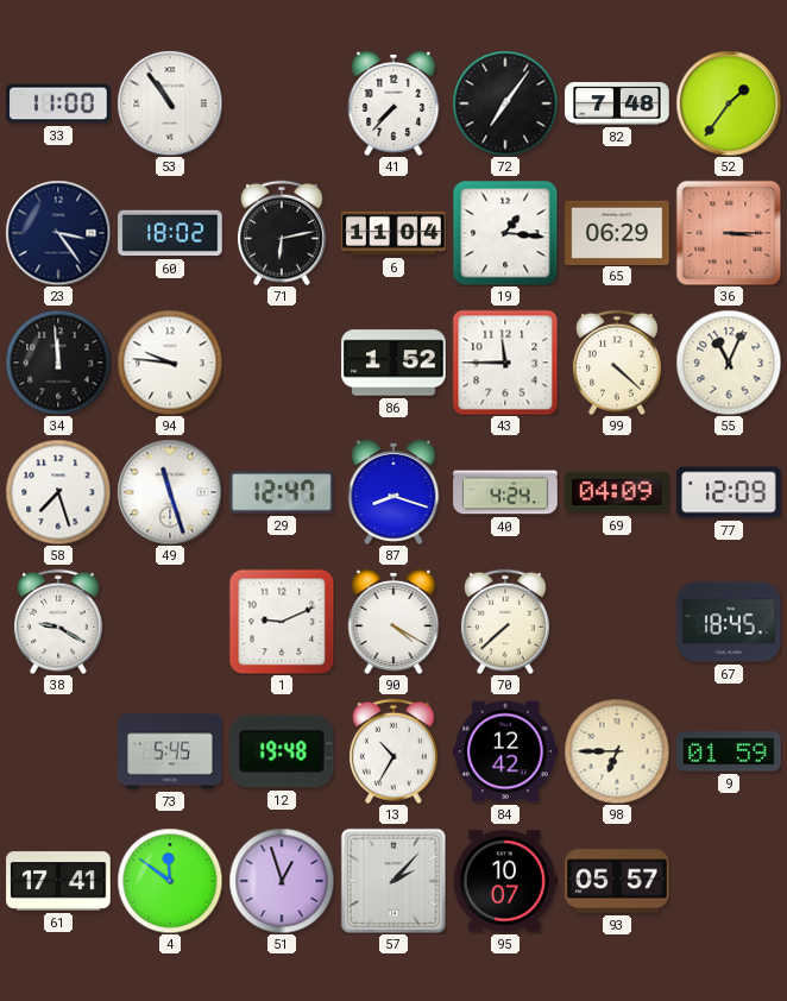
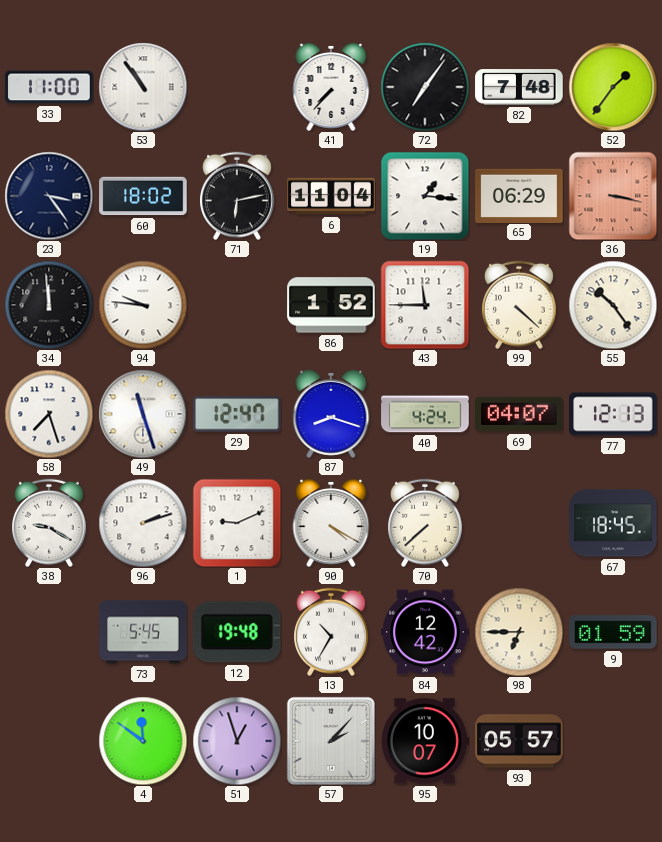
36: 3:15 -> 3:17
55: 11:04 -> 10:24
69: 04:09 -> 04:07
77: 12:09 -> 12:13
96: none -> 2:12
61: 17:41 -> none
